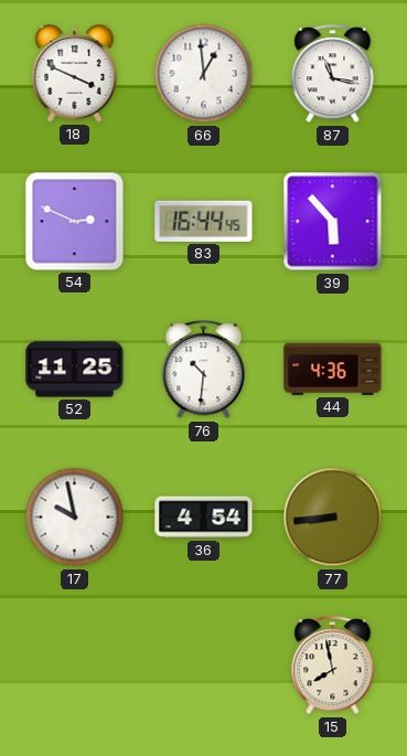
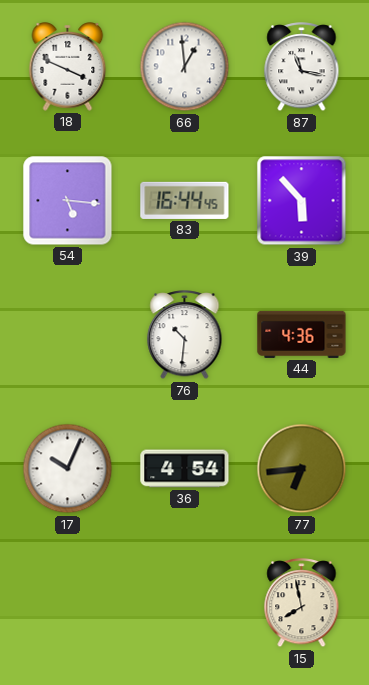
54: 2:49 -> 5:16
52: 11:25 -> none
17: 9:58 -> 10:04
77: 8:44 -> 6:44
